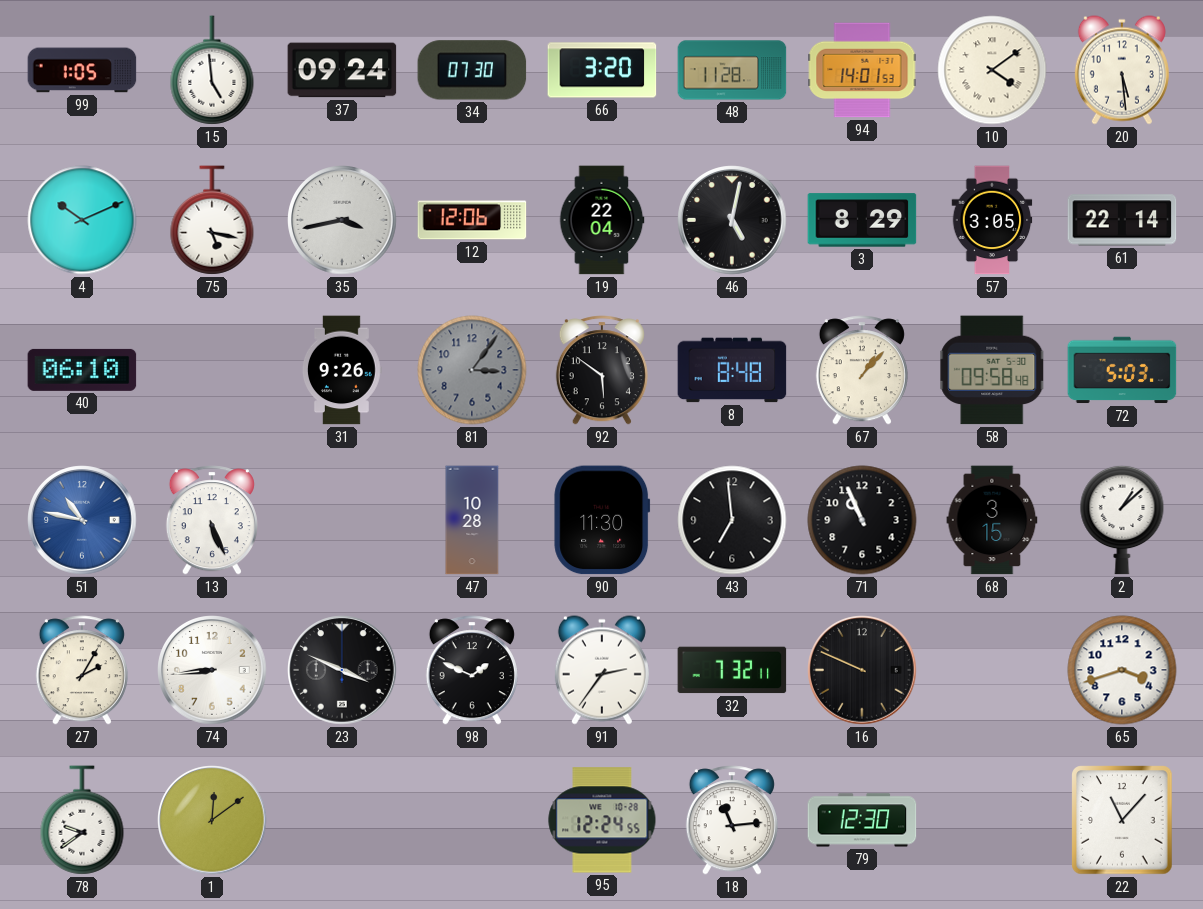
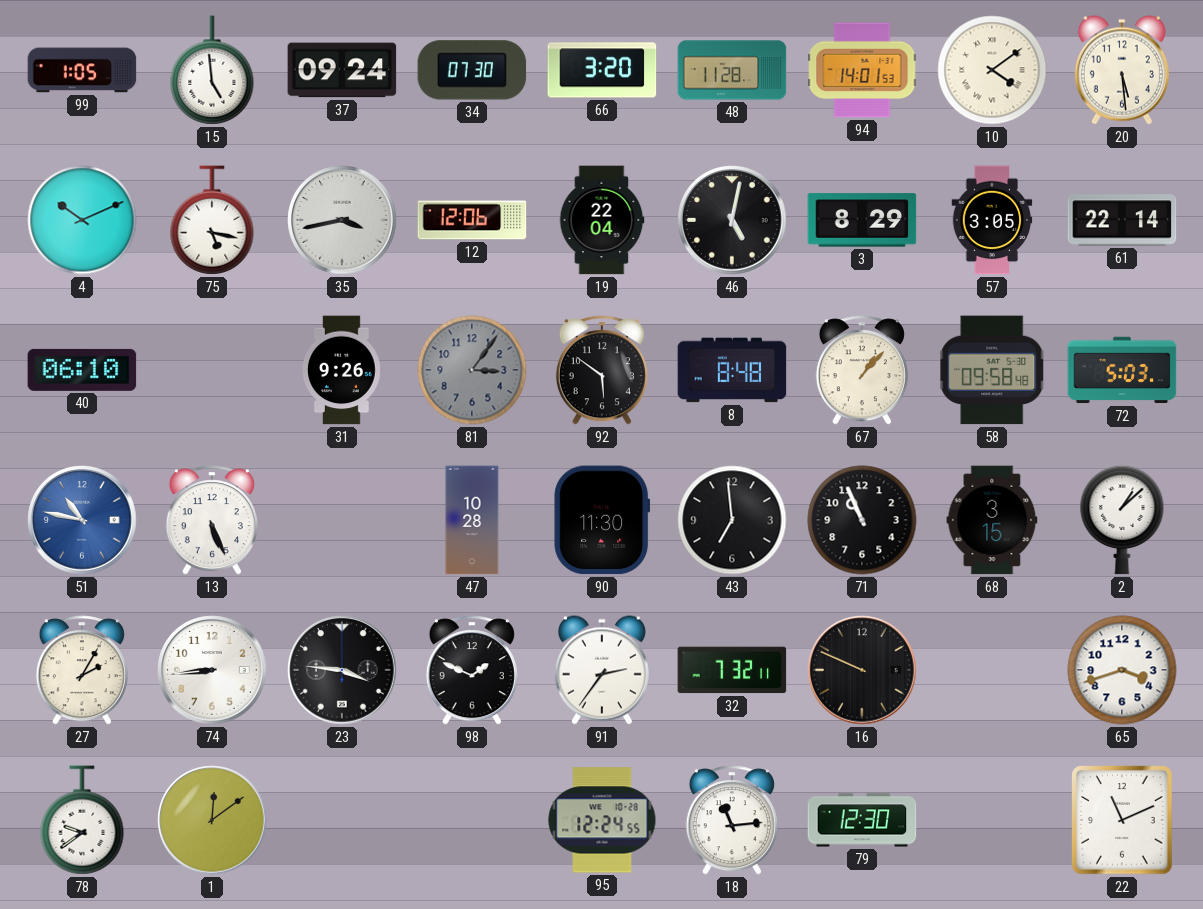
23: 3:49 -> 3:46
22: 11:07 -> 11:11
